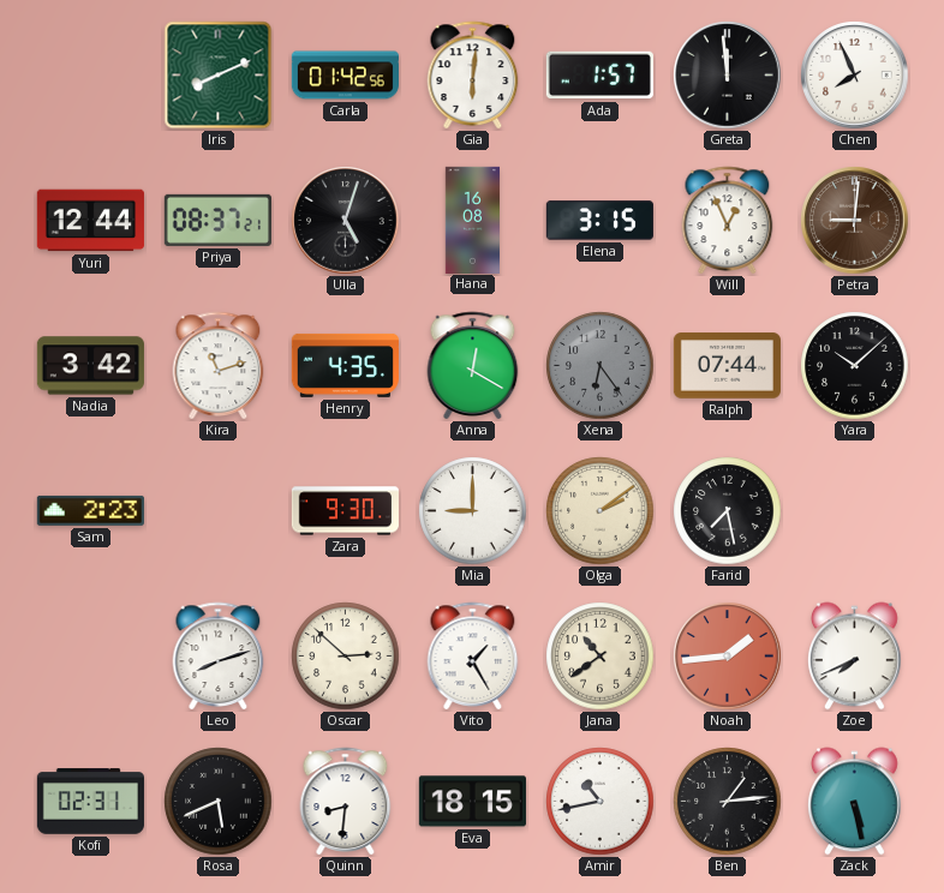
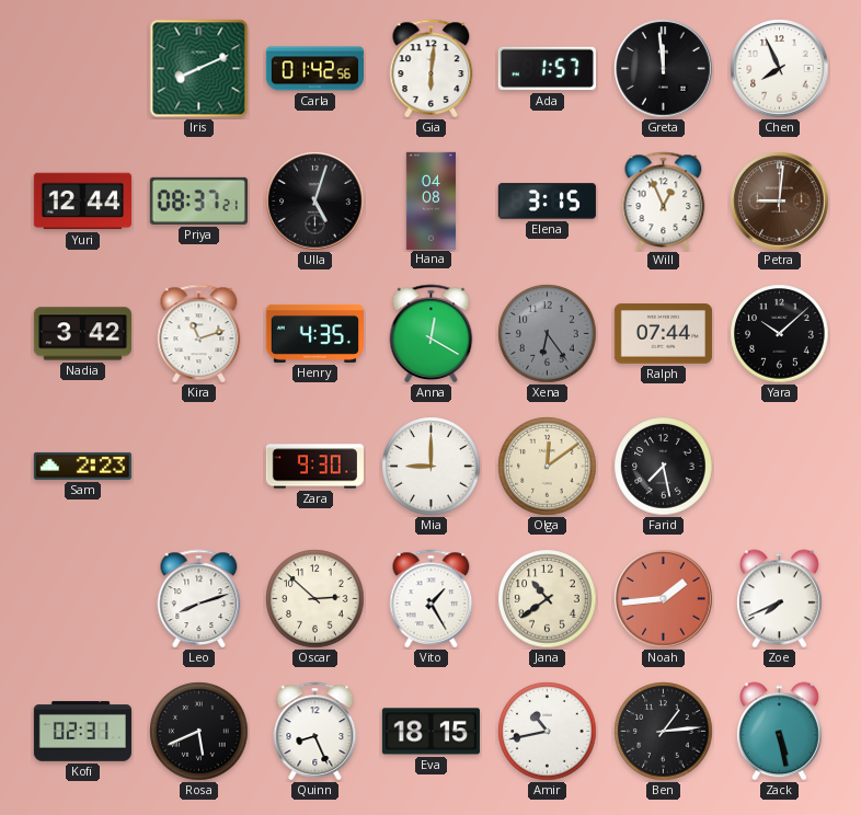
Hana: 16:08 -> 04:08
Olga: 2:09 -> 12:09
Quinn: 8:31 -> 8:26
